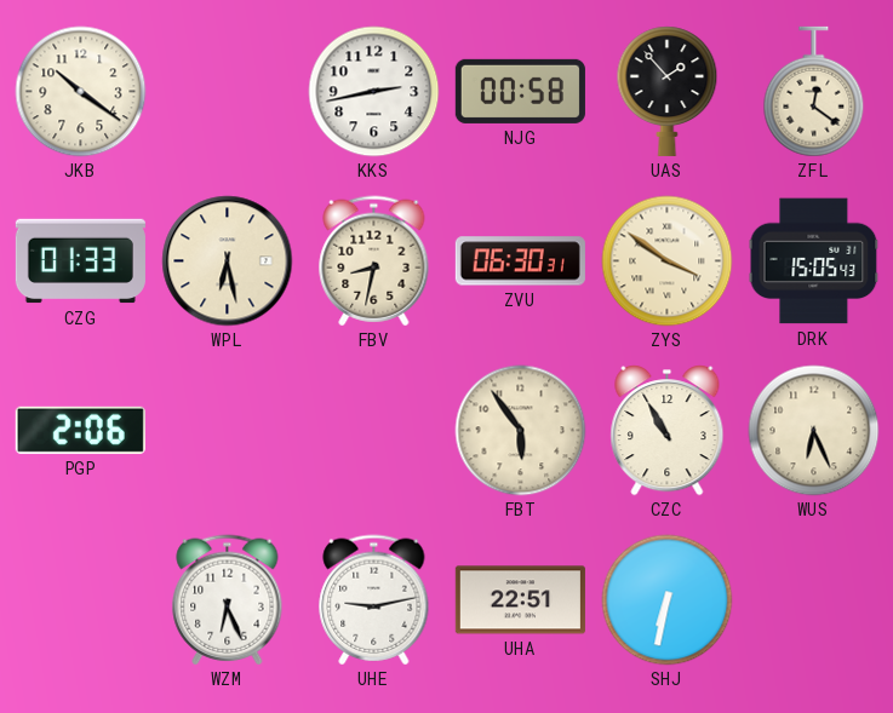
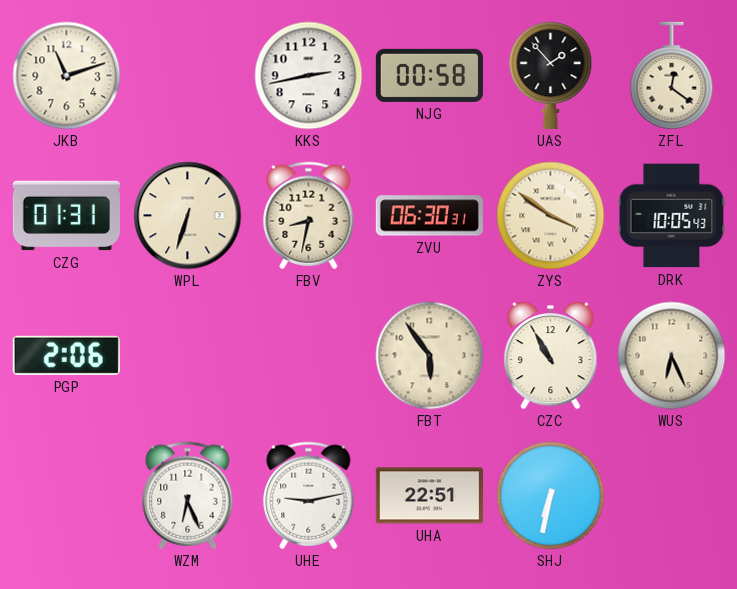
JKB: 10:21 -> 11:12
CZG: 01:33 -> 01:31
WPL: 6:28 -> 6:33
DRK: 15:05 -> 10:05
